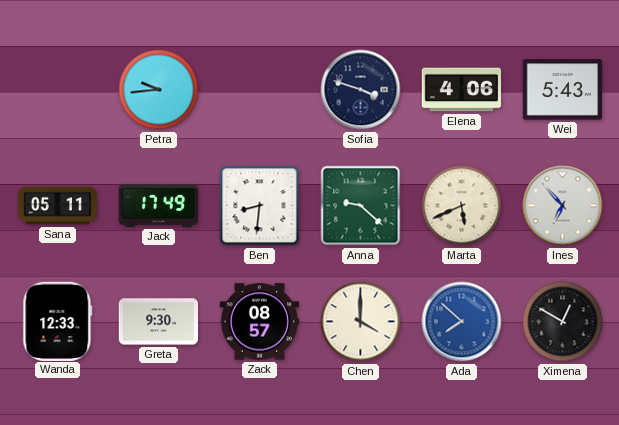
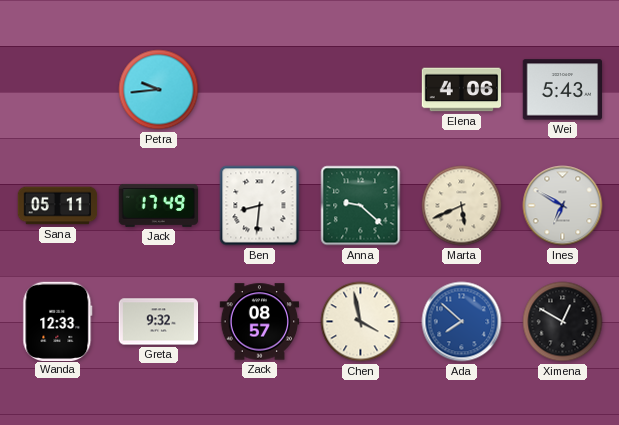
Sofia: 3:48 -> none
Ines: 6:53 -> 6:50
Greta: 9:30 -> 9:32
Chen: 4:00 -> 3:58
